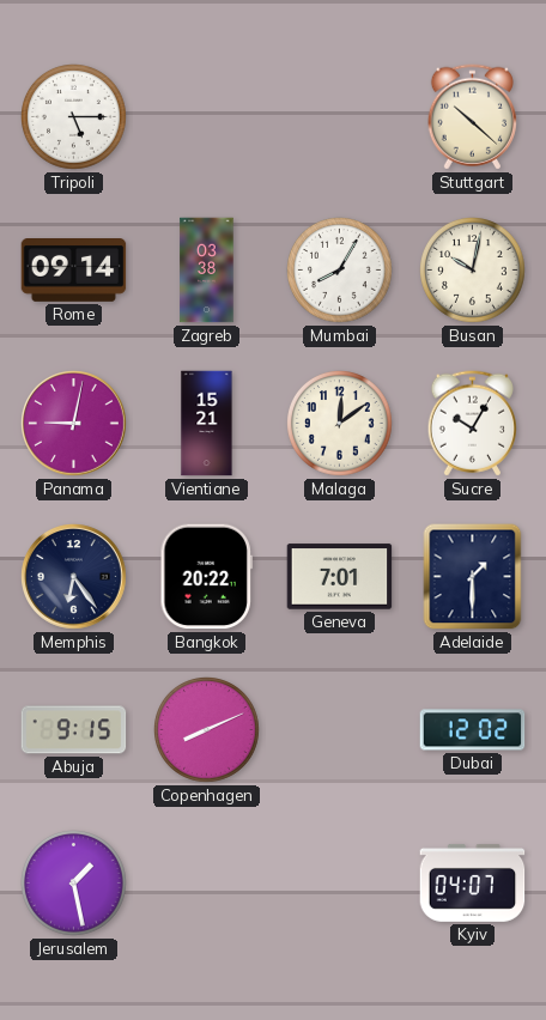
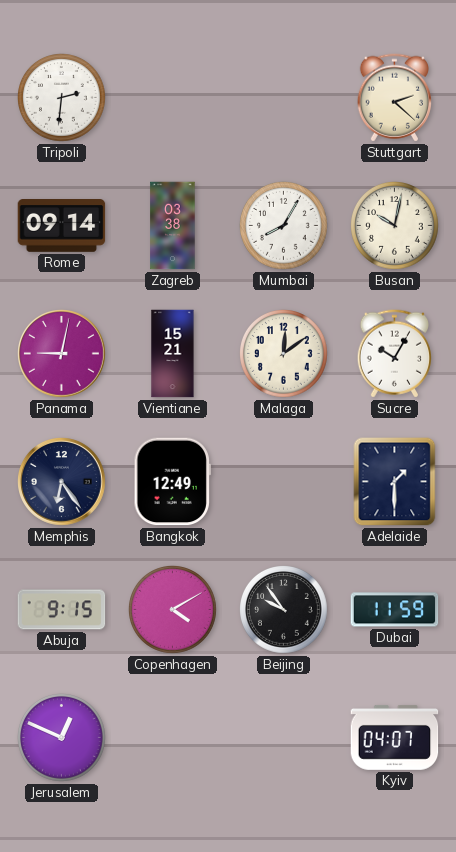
Tripoli: 5:15 -> 2:31
Stuttgart: 10:22 -> 2:22
Bangkok: 20:22 -> 12:49
Geneva: 7:01 -> none
Copenhagen: 8:11 -> 4:10
Beijing: none -> 9:54
Dubai: 12:02 -> 11:59
Jerusalem: 1:28 -> 12:49
